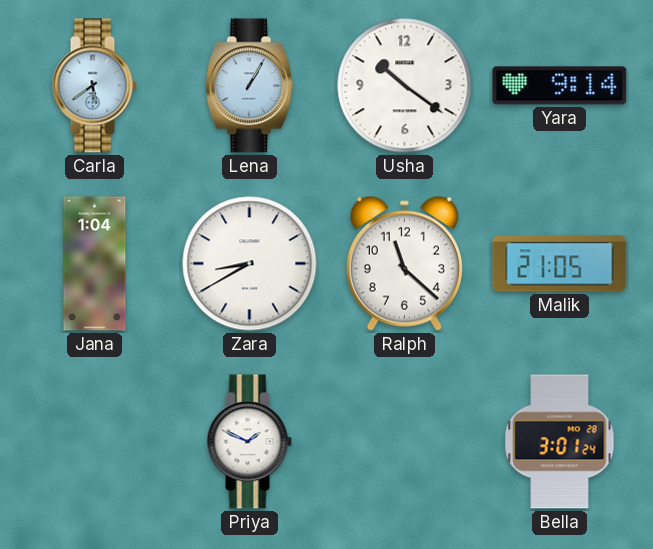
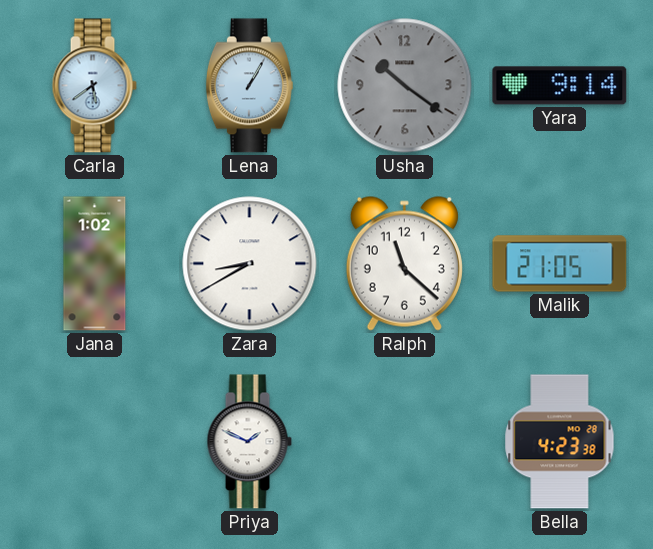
Usha dial: white -> grey
Jana: 1:04 -> 1:02
Bella: 3:01 -> 4:23
